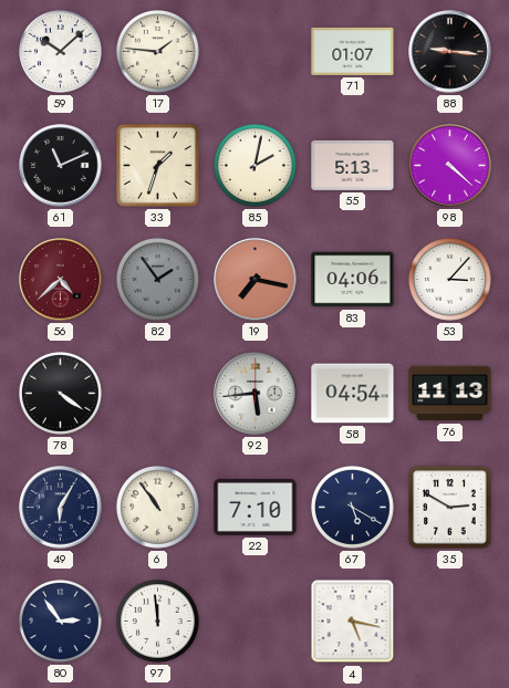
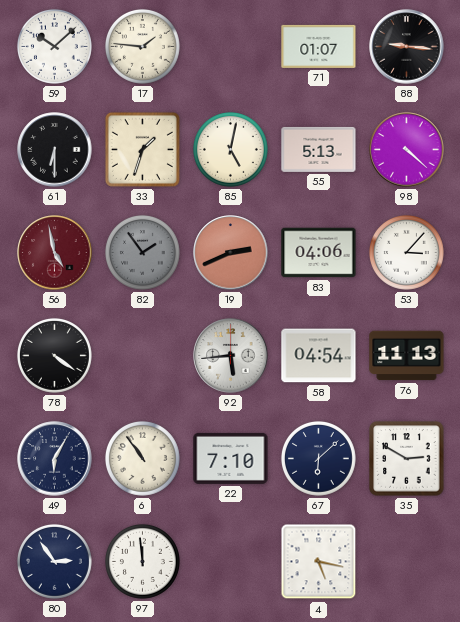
61: 11:11 -> 6:30
85: 2:02 -> 5:02
56: 4:38 -> 4:58
19: 7:17 -> 2:41
67: 5:20 -> 6:08
